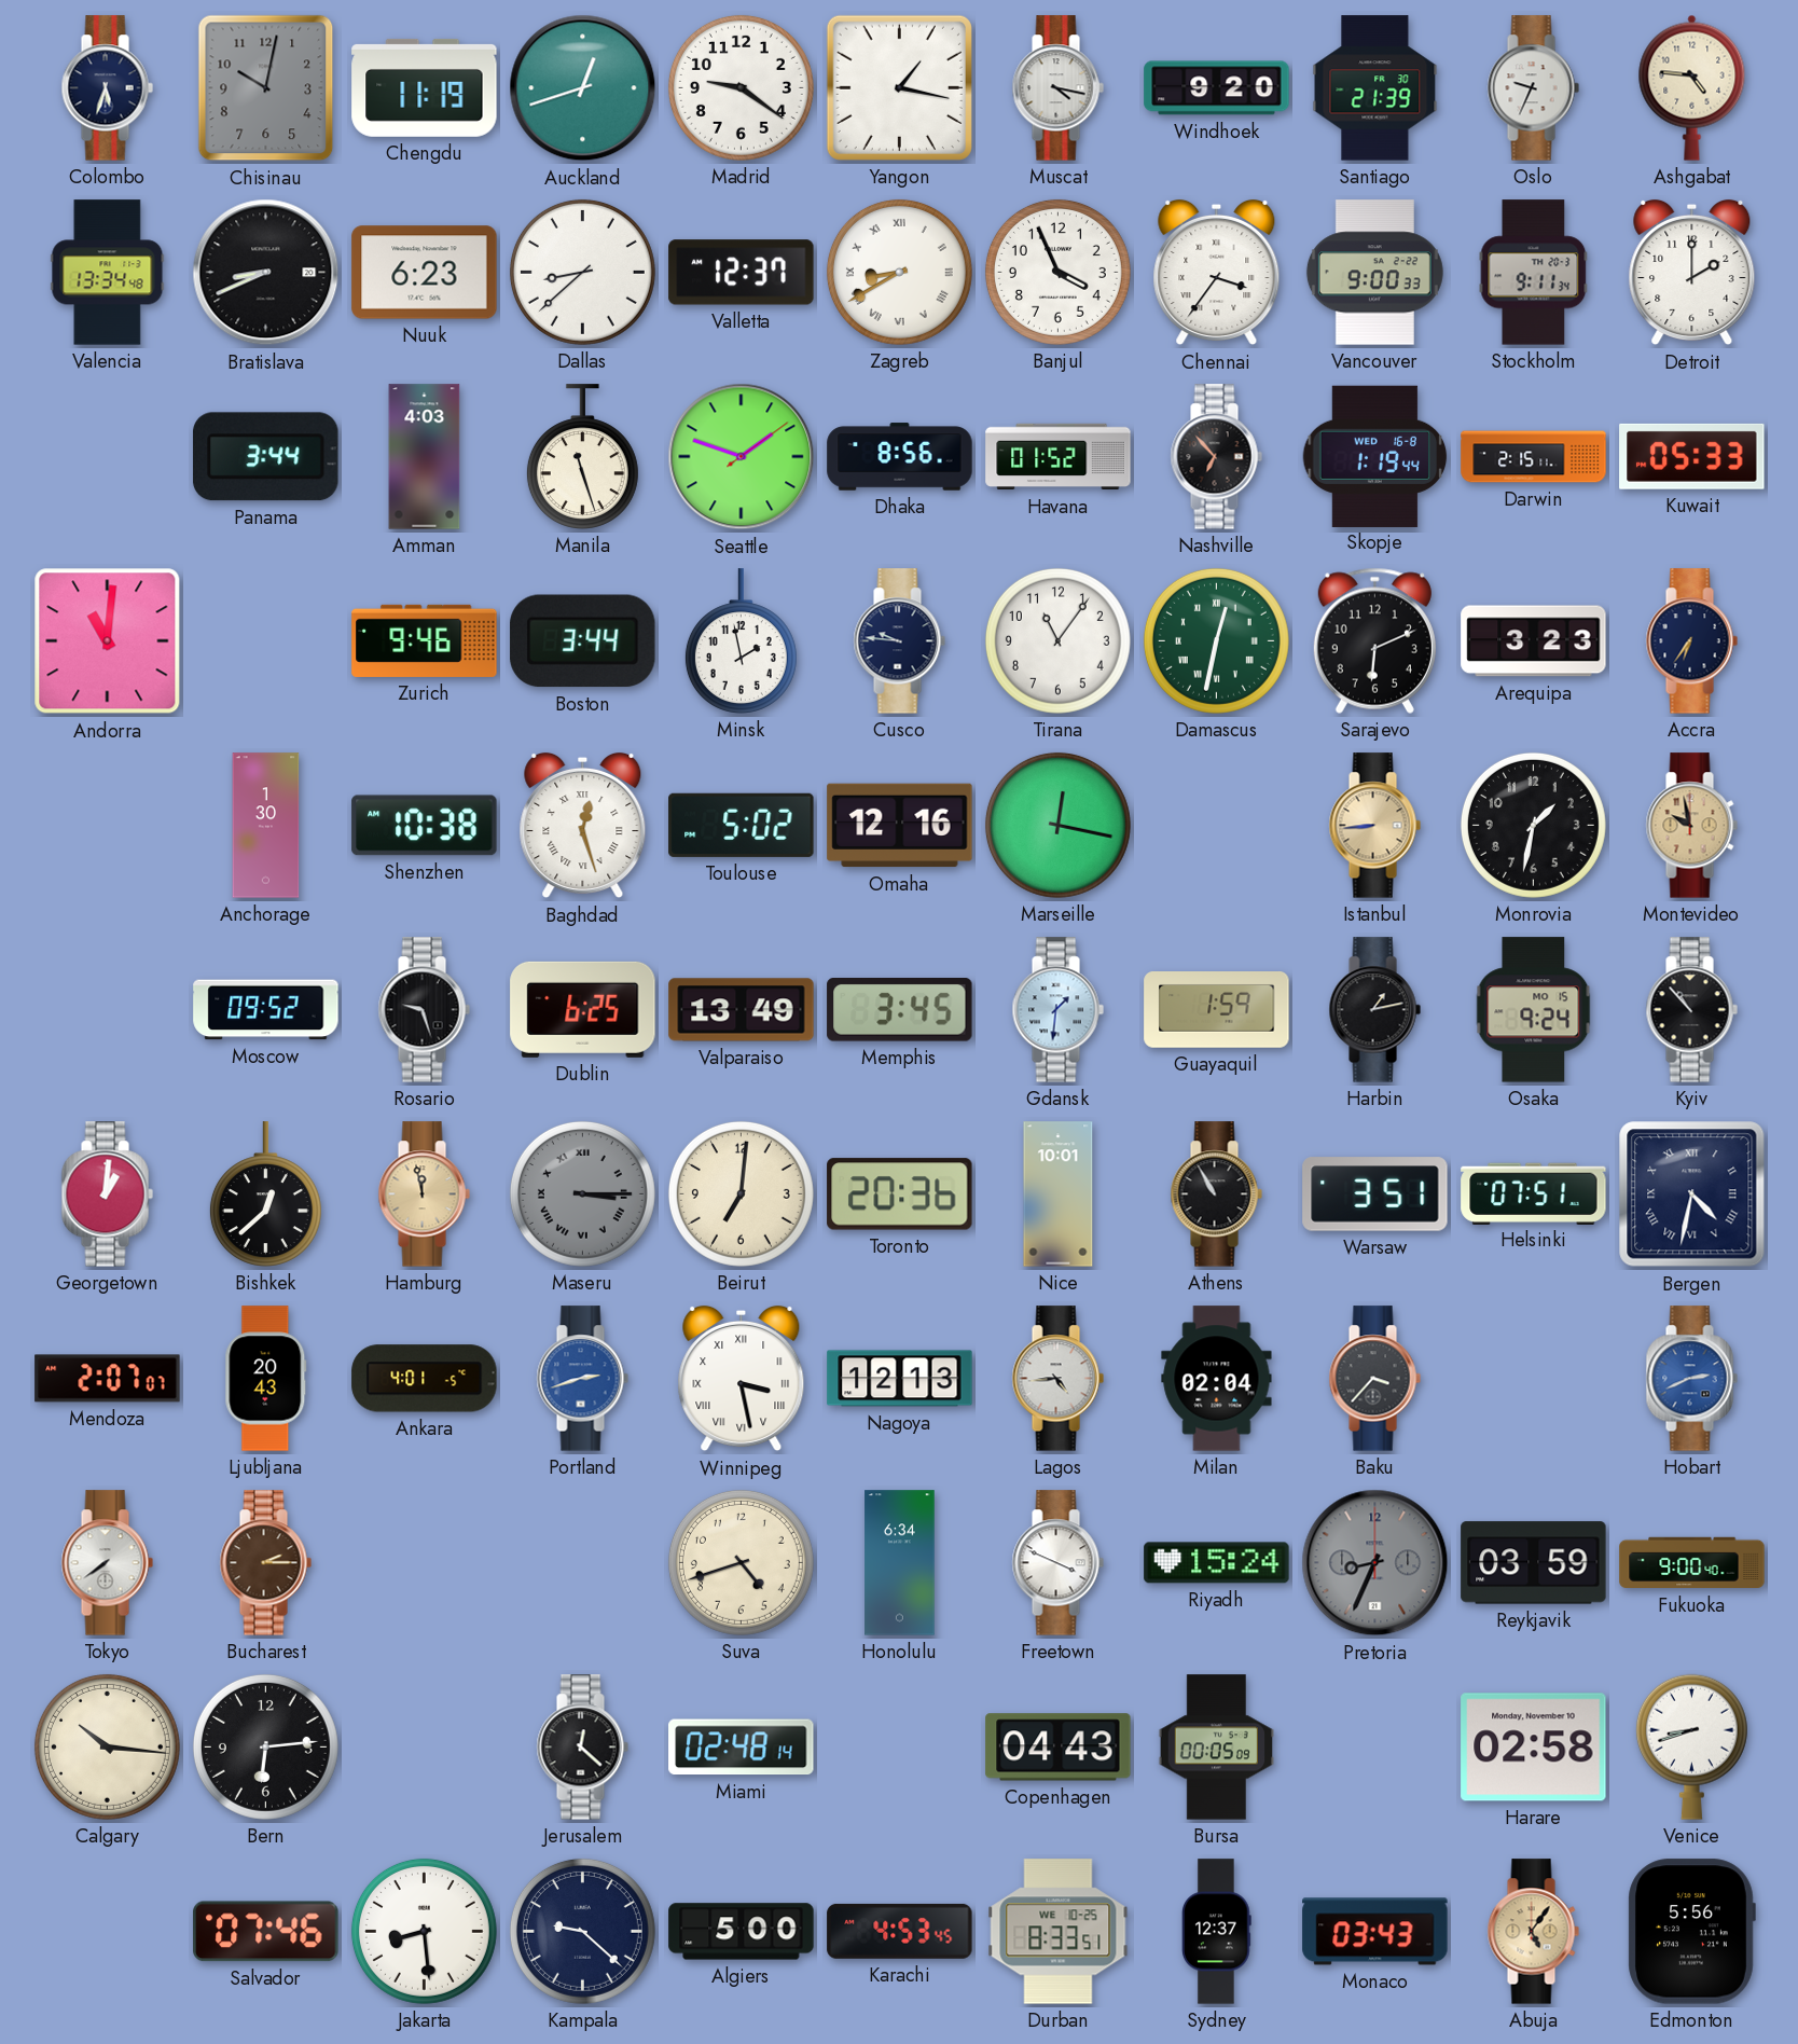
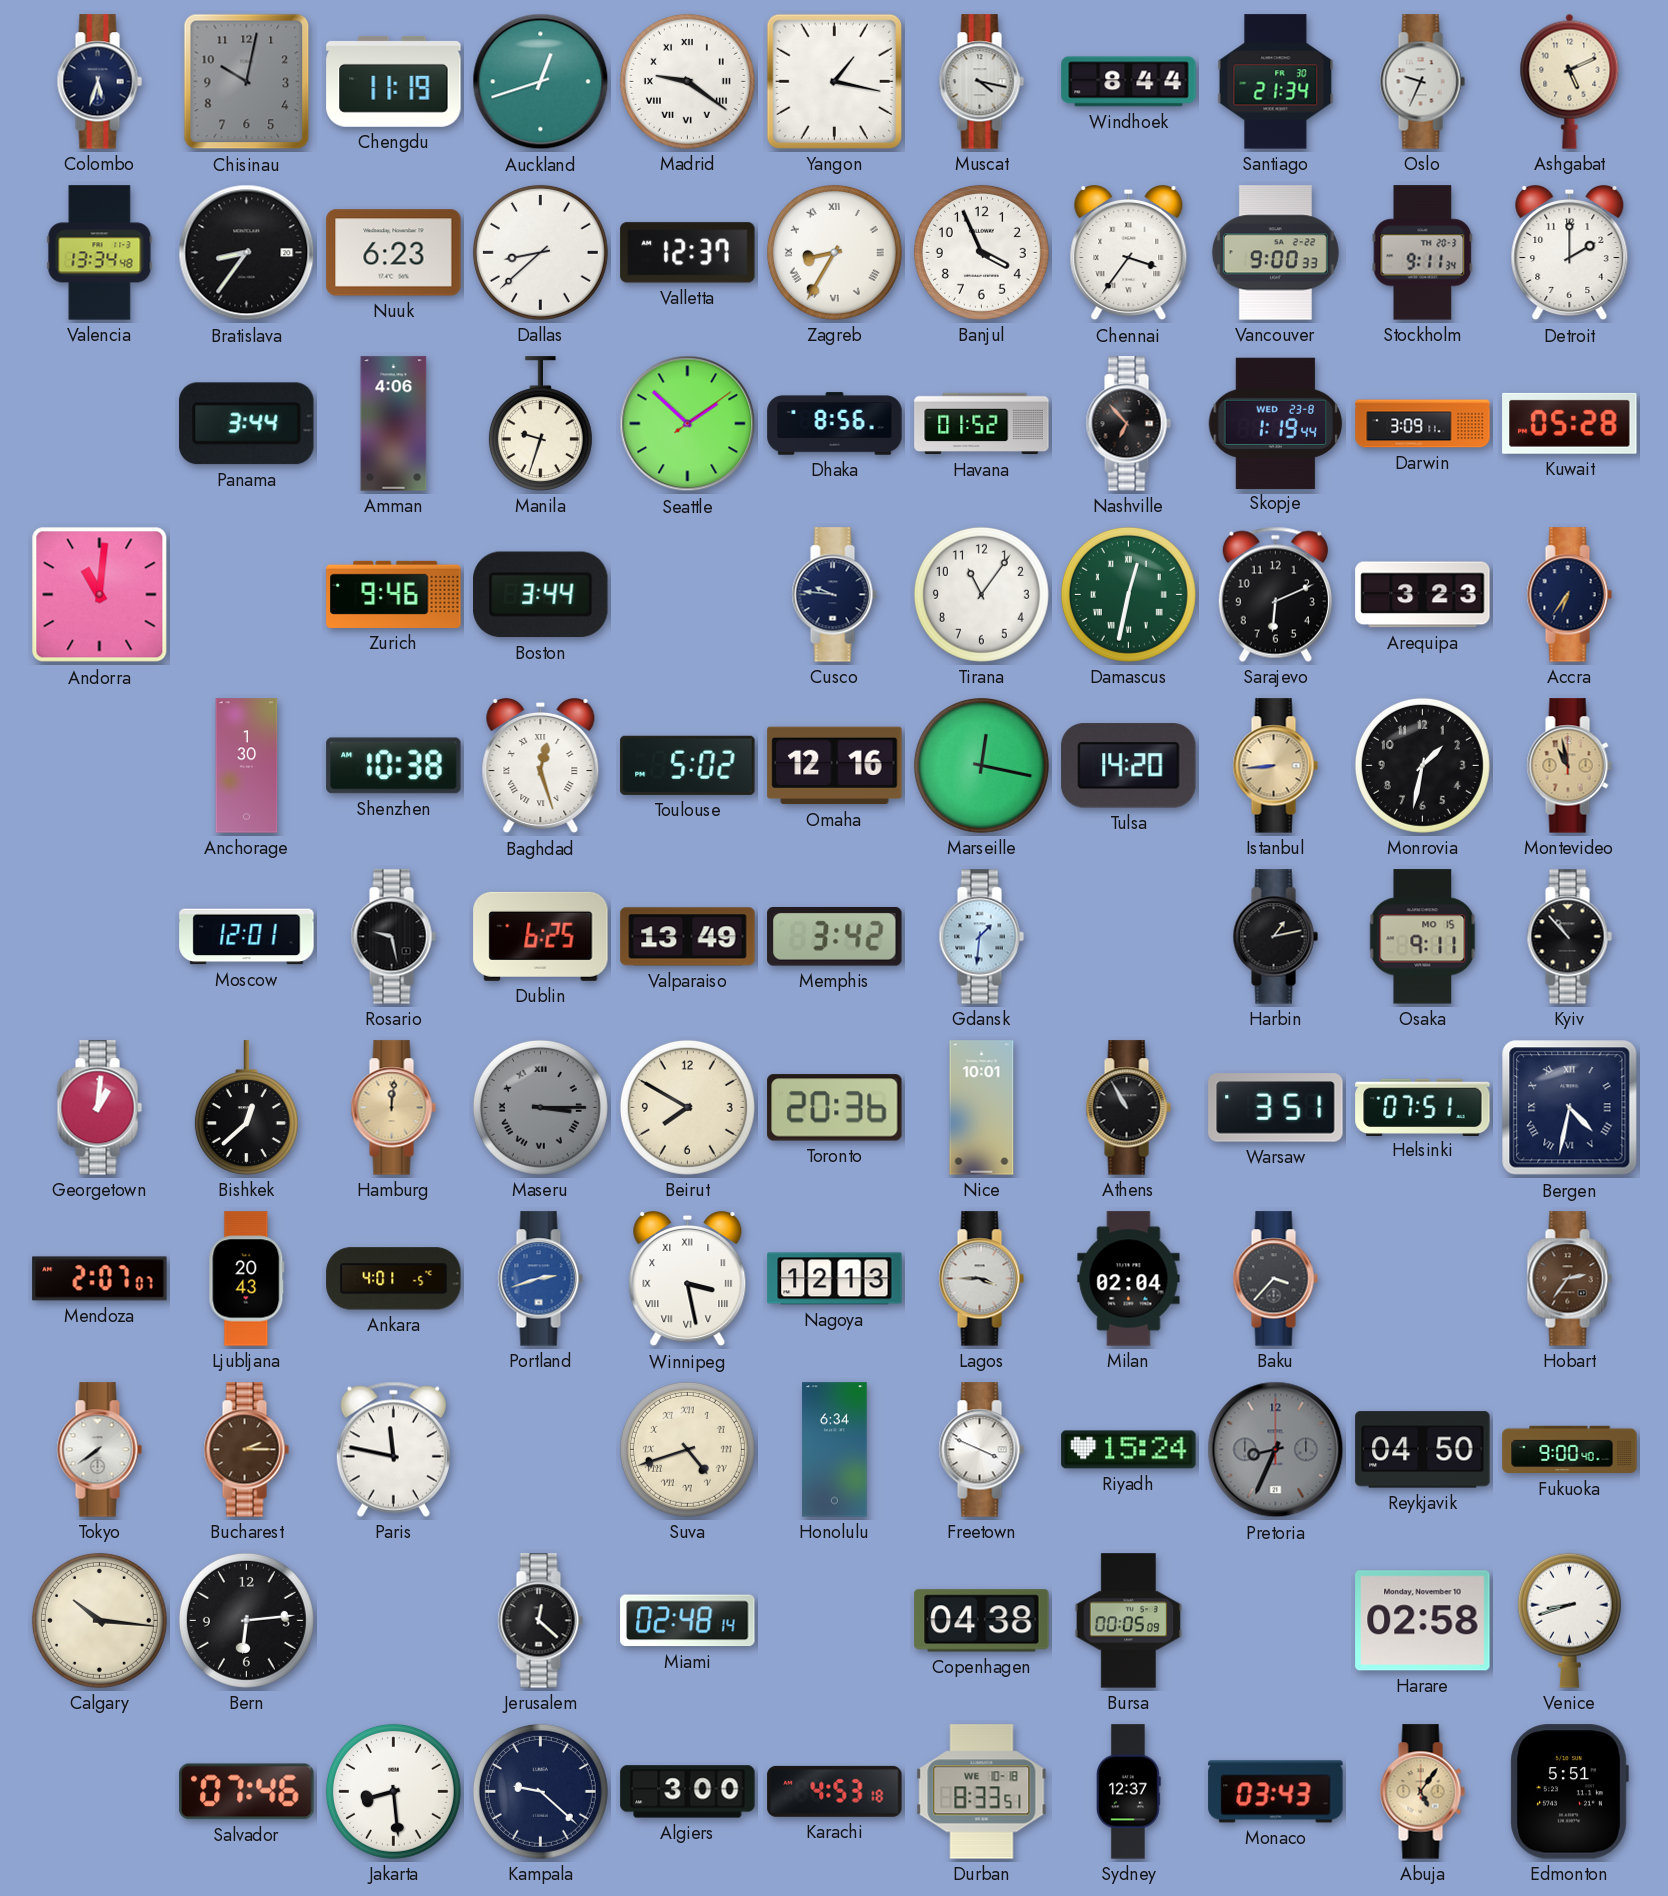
Madrid numerals: Arabic -> Roman
Windhoek: 9:20 -> 8:44
Santiago: 21:39 -> 21:34
Ashgabat: 4:46 -> 5:11
Bratislava: 8:41 -> 8:36
Zagreb: 8:40 -> 8:35
Amman: 4:03 -> 4:06
Manila: 11:27 -> 9:33
Seattle: 1:48 -> 1:52
Skopje date: WED 16-8 -> WED 23-8
Darwin: 2:15 -> 3:09
Kuwait: 05:33 -> 05:28
Minsk: 1:58 -> none
Tulsa: none -> 14:20
Montevideo: 9:58 -> 10:58
Moscow: 09:52 -> 12:01
Rosario: 9:27 -> 9:28
Memphis: 3:45 -> 3:42
Guayaquil: 1:59 -> none
Osaka: 9:24 -> 9:11
Hamburg: 11:58 -> 12:01
Beirut: 7:01 -> 7:50
Lagos: 4:44 -> 3:45
Hobart: 2:41 -> 2:36
Hobart dial: blue -> brown
Paris: none -> 11:47
Suva numerals: Arabic -> Roman
Reykjavik: 03:59 -> 04:50
Copenhagen: 04:43 -> 04:38
Algiers: 5:00 -> 3:00
Karachi: 4:53:45 -> 4:53:18
Durban date: WE 10-25 -> WE 10-18
Edmonton: 5:56 -> 5:51
